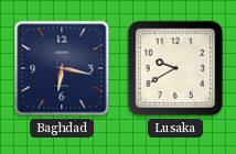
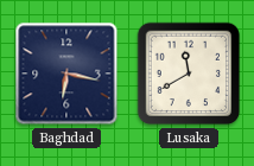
Lusaka: 9:40 -> 11:40
